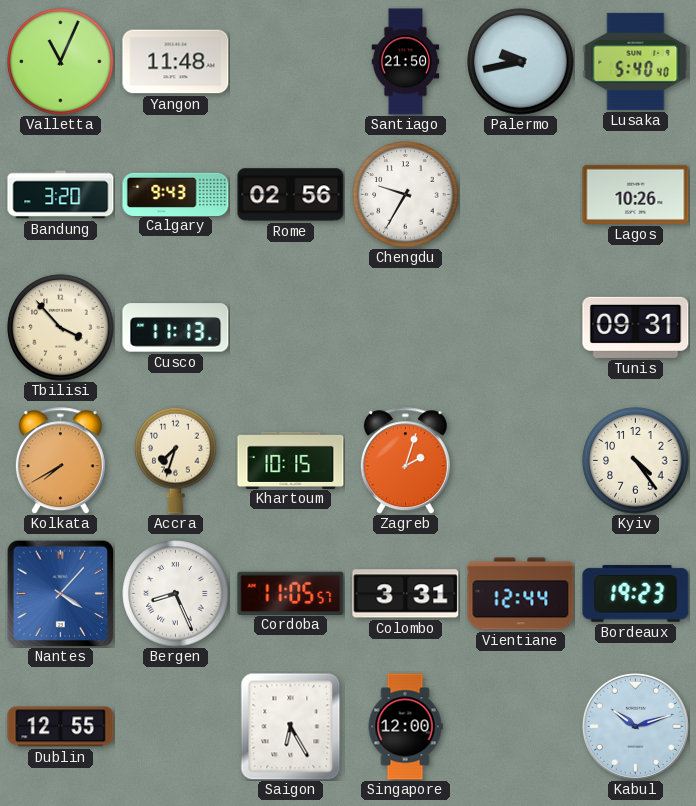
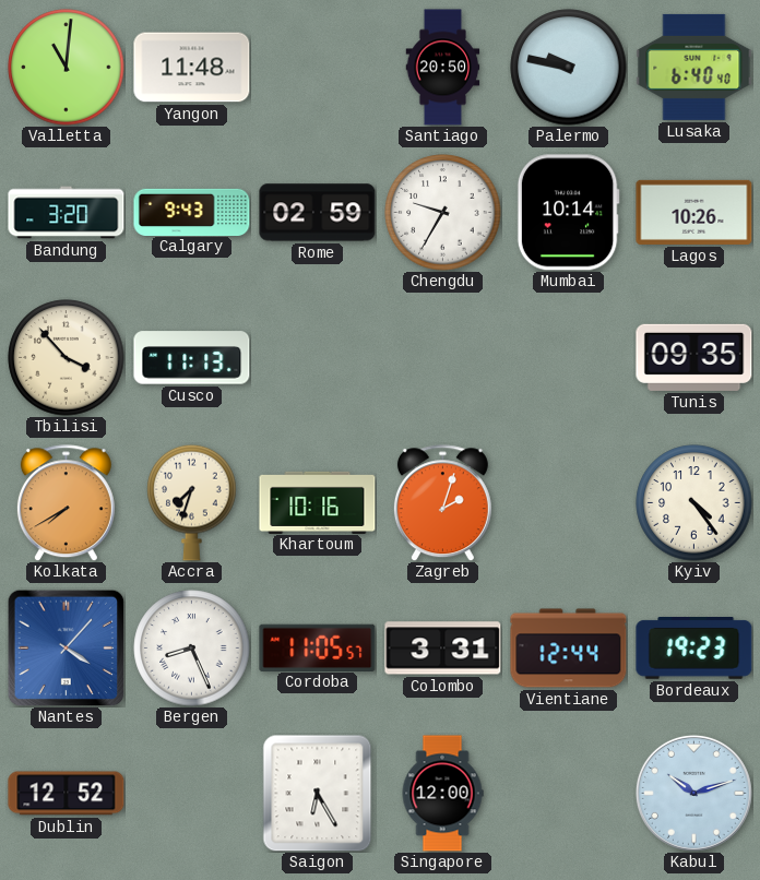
Valletta: 11:04 -> 11:01
Santiago: 21:50 -> 20:50
Palermo: 9:43 -> 9:47
Lusaka: 5:40 -> 6:40
Rome: 02:56 -> 02:59
Mumbai: none -> 10:14
Tunis: 09:31 -> 09:35
Khartoum: 10:15 -> 10:16
Dublin: 12:55 -> 12:52
